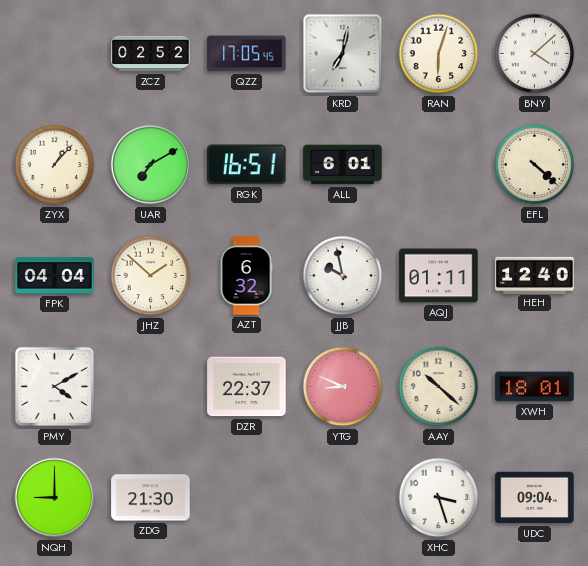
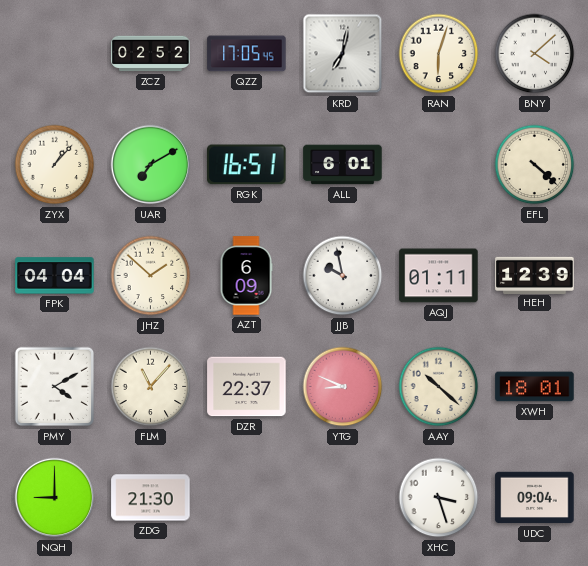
AZT: 6:32 -> 6:09
HEH: 12:40 -> 12:39
FLM: none -> 11:07
